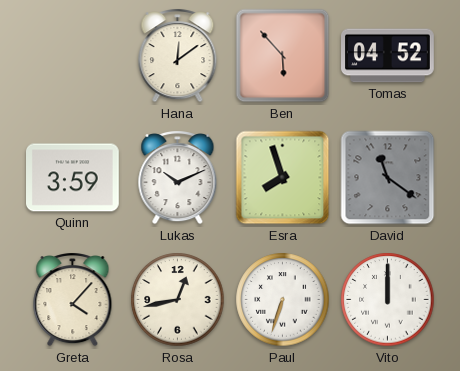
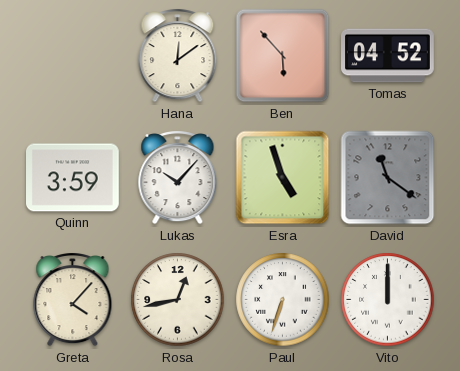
Lukas: 10:11 -> 10:07
Esra: 7:57 -> 4:57
